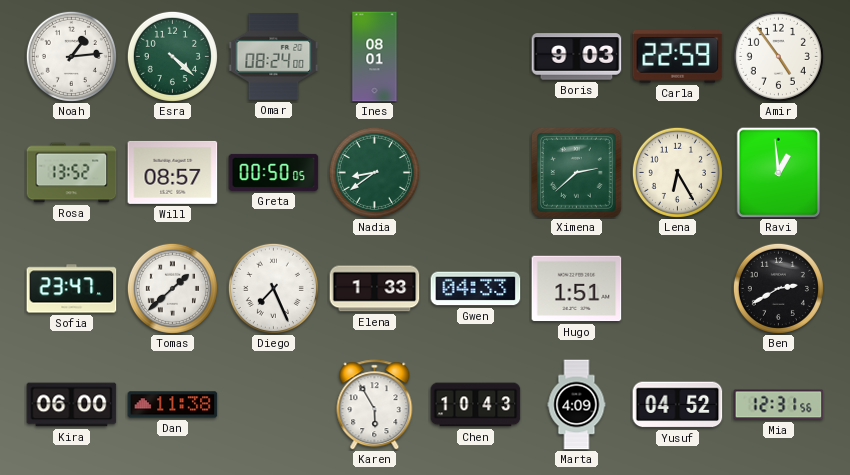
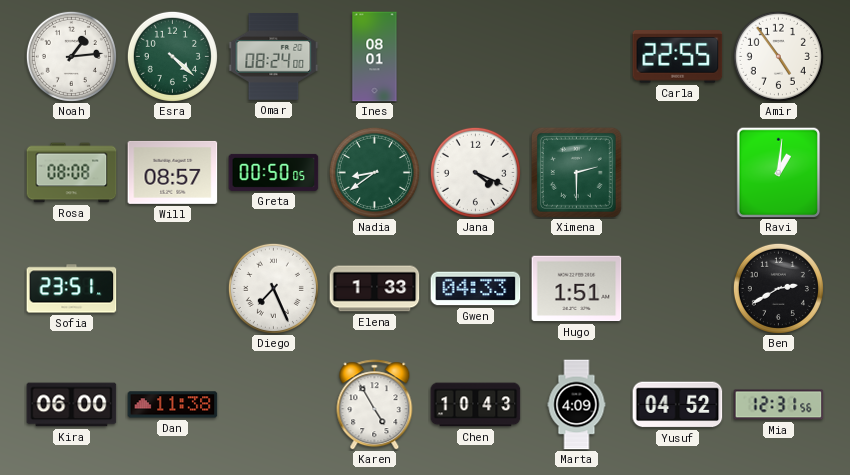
Boris: 9:03 -> none
Carla: 22:59 -> 22:55
Rosa: 13:52 -> 08:08
Jana: none -> 4:19
Ximena: 2:38 -> 2:30
Lena: 6:25 -> none
Ravi: 12:59 -> 1:01
Sofia: 23:47 -> 23:51
Tomas: 1:38 -> none
Karen: 5:55 -> 4:55
